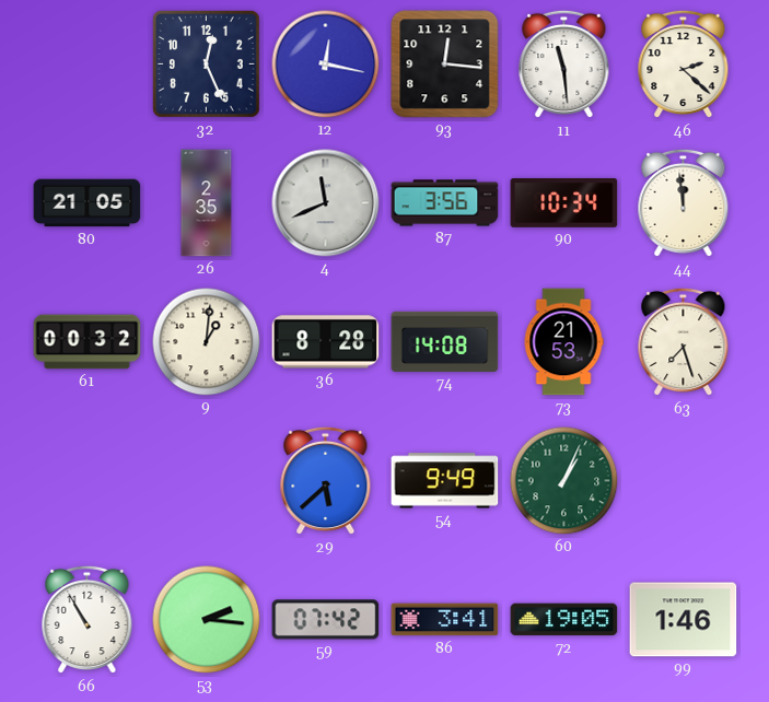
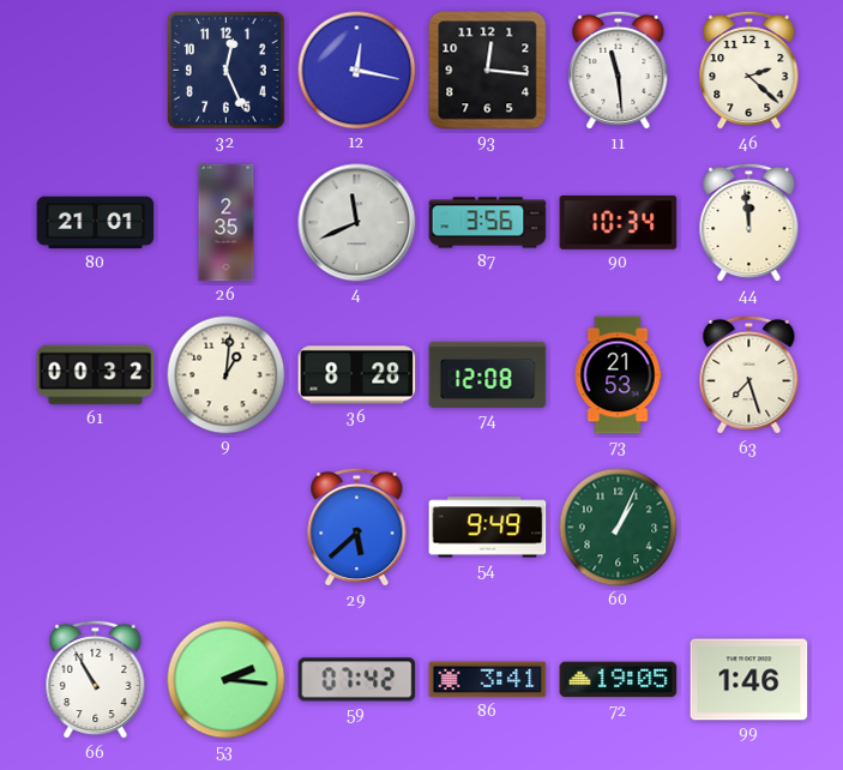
80: 21:05 -> 21:01
74: 14:08 -> 12:08
